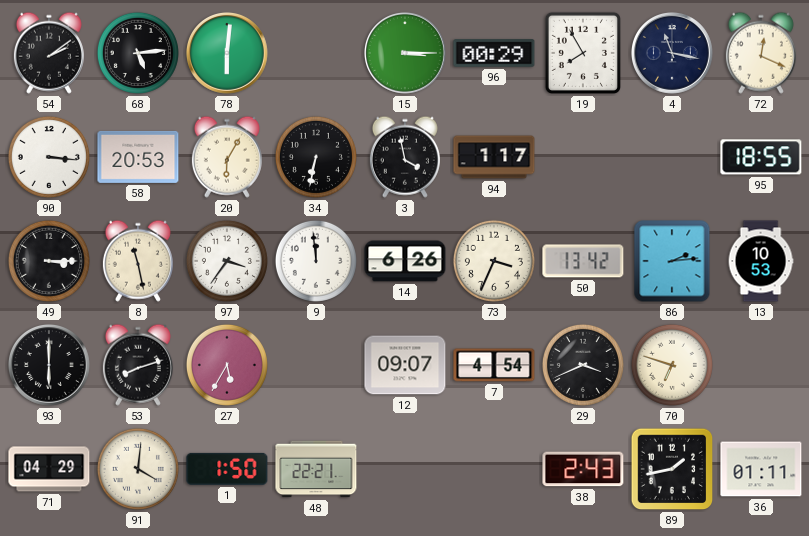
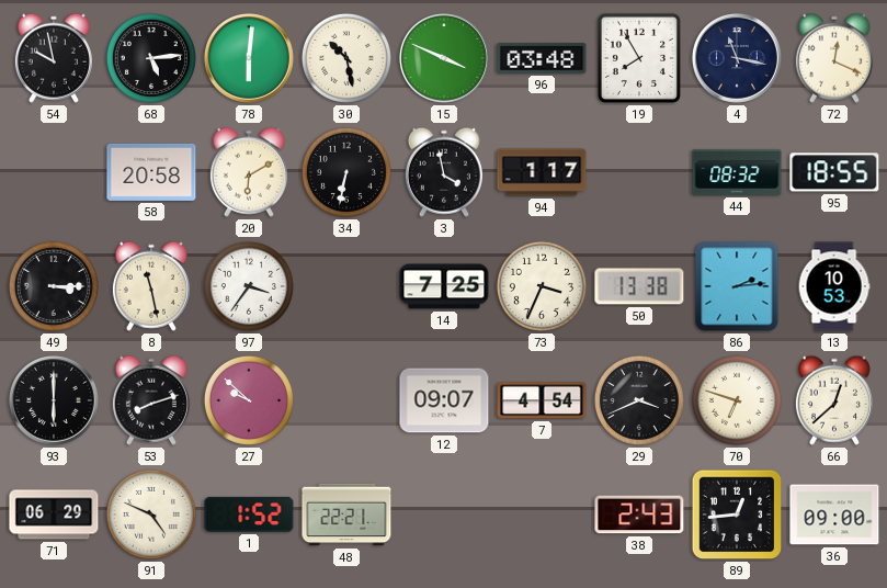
54: 2:09 -> 9:58
30: none -> 10:28
15: 3:15 -> 3:49
96: 00:29 -> 03:48
90: 3:16 -> none
58: 20:53 -> 20:58
20: 6:05 -> 6:10
44: none -> 08:32
9: 11:59 -> none
14: 6:26 -> 7:25
50: 13:42 -> 13:38
27: 5:35 -> 9:52
66: none -> 12:38
71: 04:29 -> 06:29
91: 4:01 -> 4:49
1: 1:50 -> 1:52
89: 1:43 -> 12:44
36: 01:11 -> 09:00
